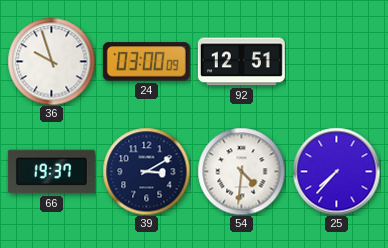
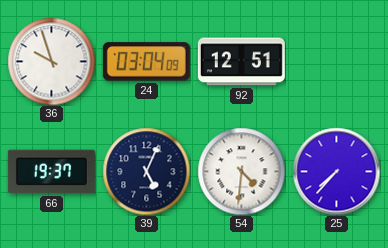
24: 03:00 -> 03:04
39: 3:10 -> 5:04
